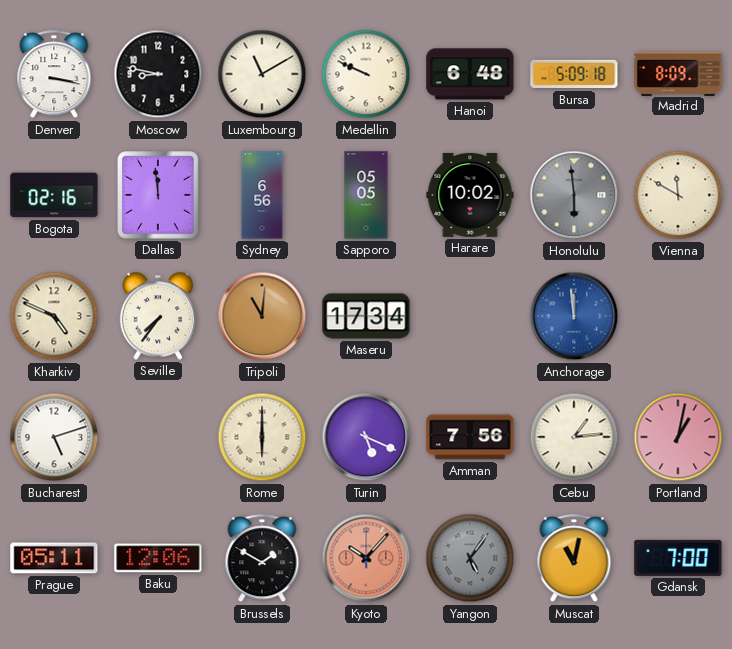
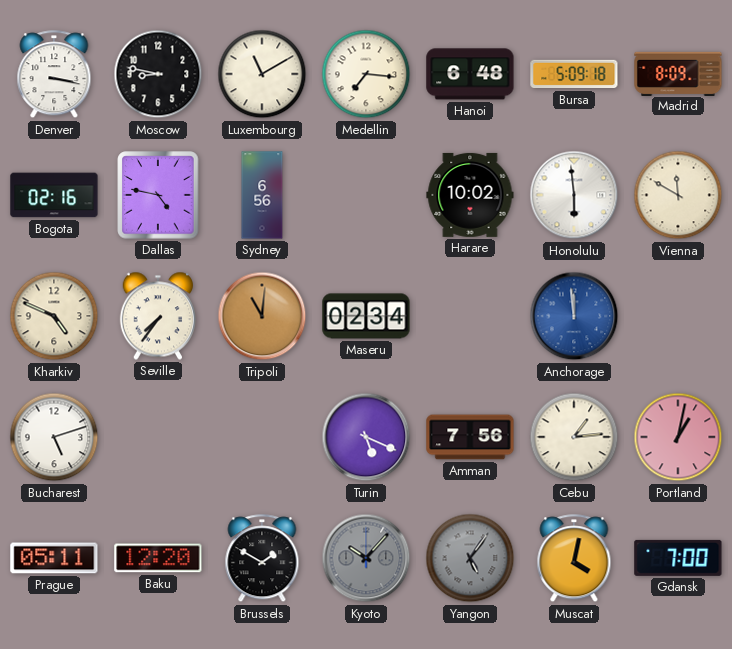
Medellin: 9:49 -> 7:16
Dallas: 11:59 -> 4:47
Sapporo: 05:05 -> none
Honolulu dial: grey -> white
Maseru: 17:34 -> 02:34
Rome: 6:00 -> none
Baku: 12:06 -> 12:20
Kyoto dial: salmon -> grey
Muscat: 11:02 -> 4:02
